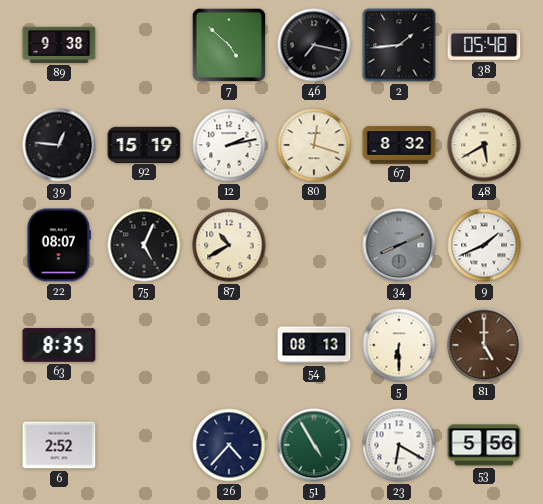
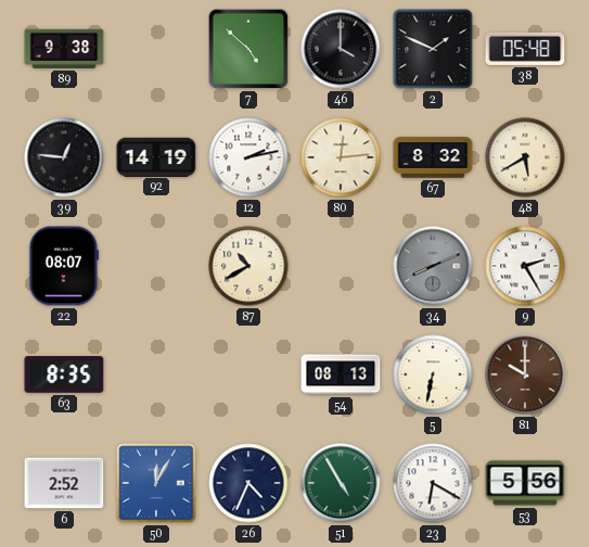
46: 7:17 -> 4:00
2: 1:44 -> 1:49
92: 15:19 -> 14:19
80: 12:18 -> 12:14
75: 5:04 -> none
9: 1:41 -> 2:25
5: 6:30 -> 6:32
81: 5:00 -> 10:00
50: none -> 12:05
26: 4:37 -> 4:34
